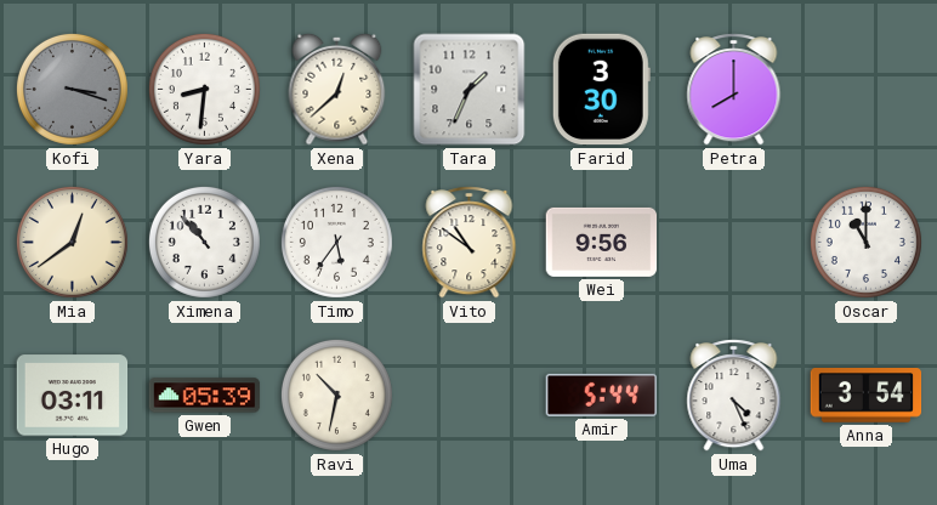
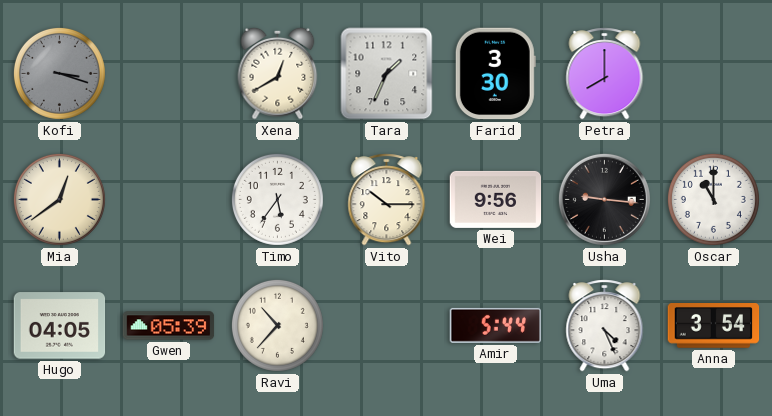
Yara: 8:31 -> none
Xena: 12:38 -> 12:40
Ximena: 10:53 -> none
Vito: 10:51 -> 10:15
Usha: none -> 9:16
Hugo: 03:11 -> 04:05
Ravi: 10:32 -> 10:37
